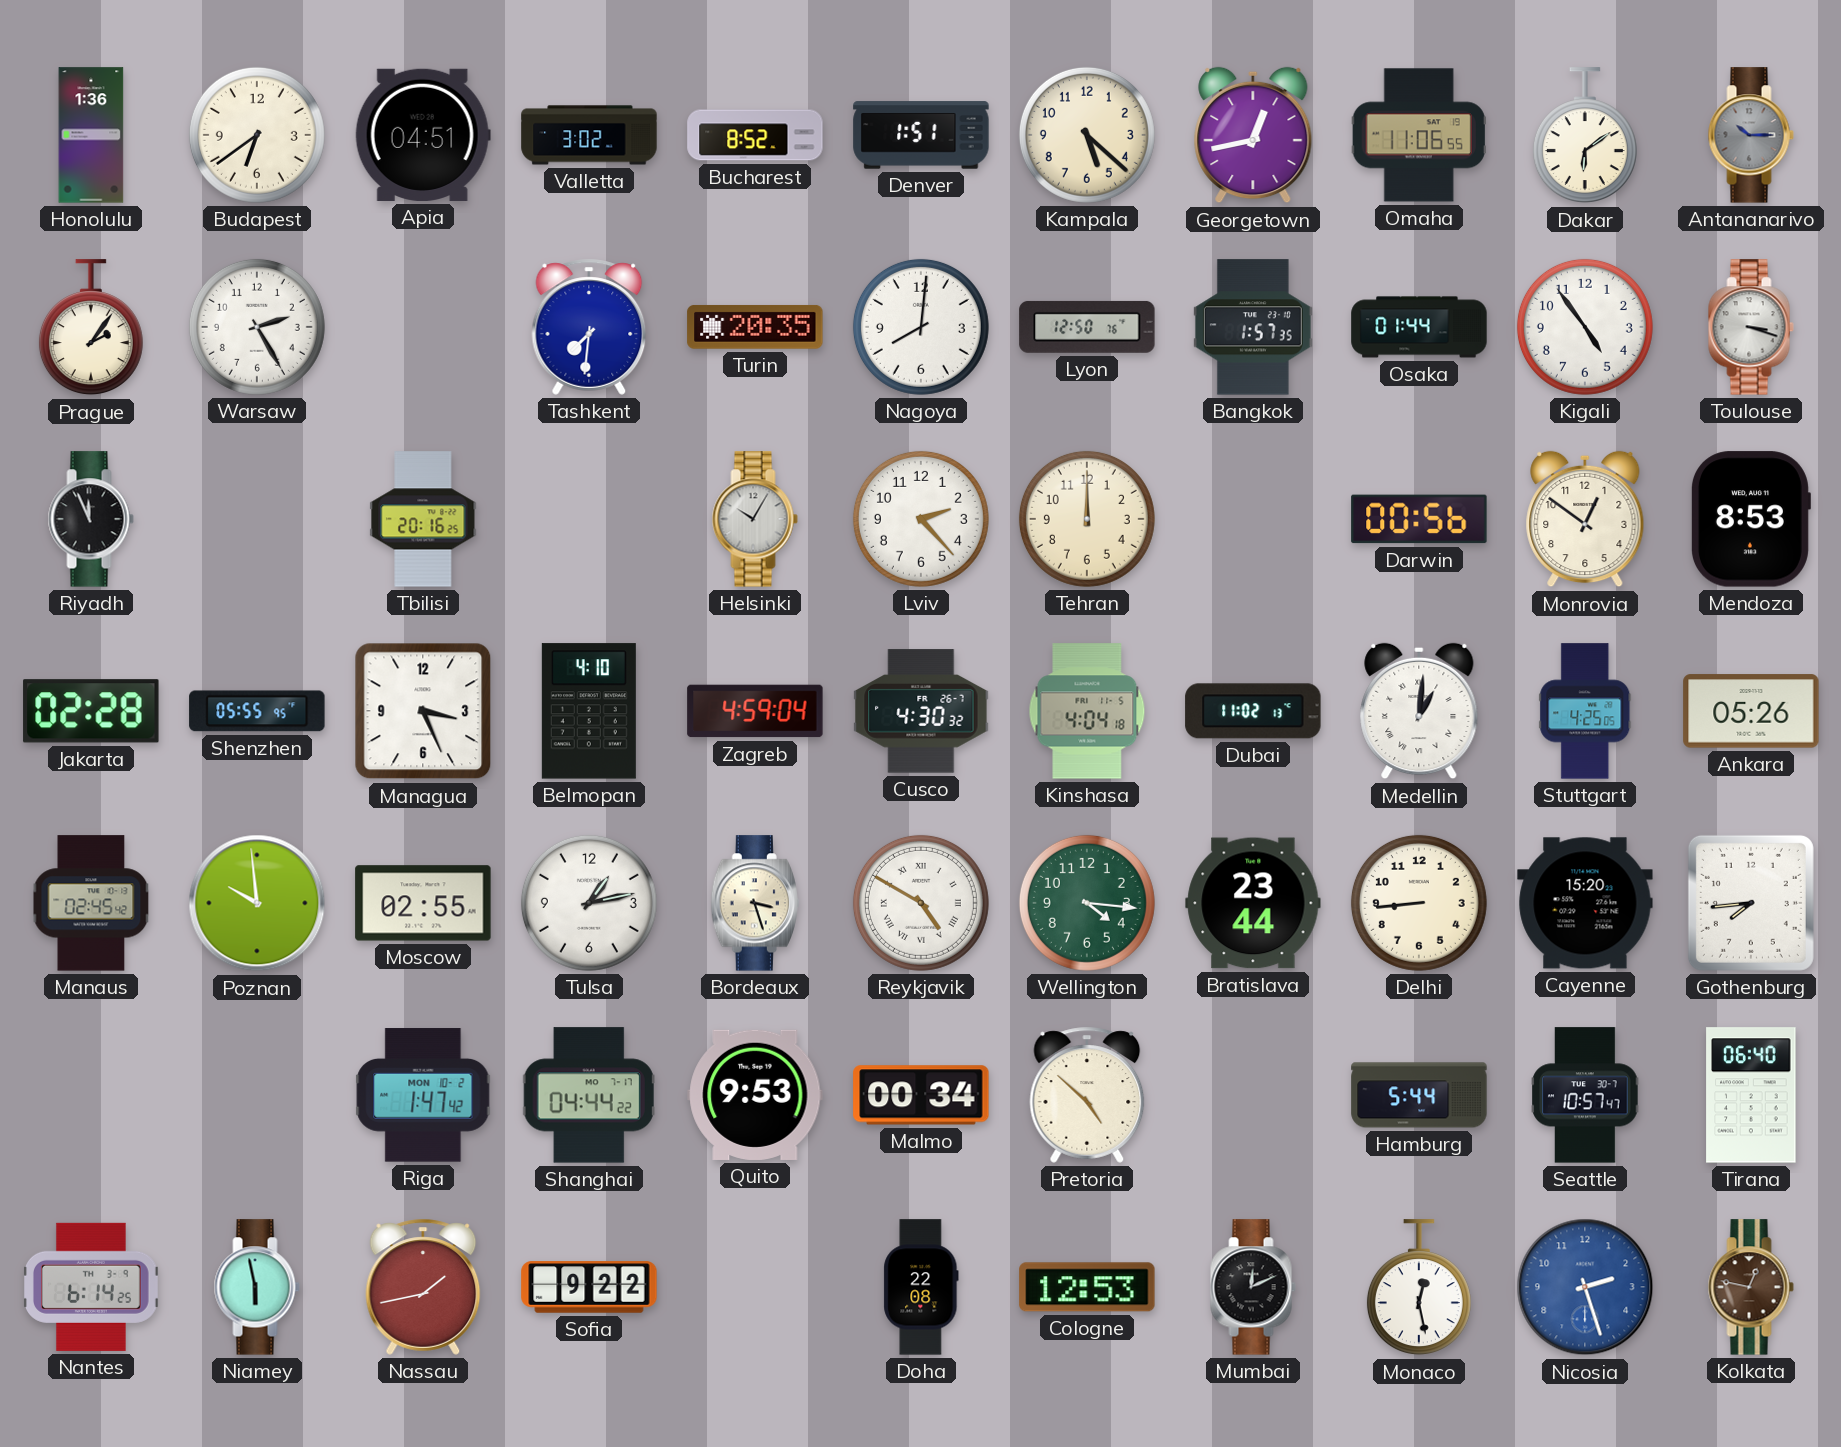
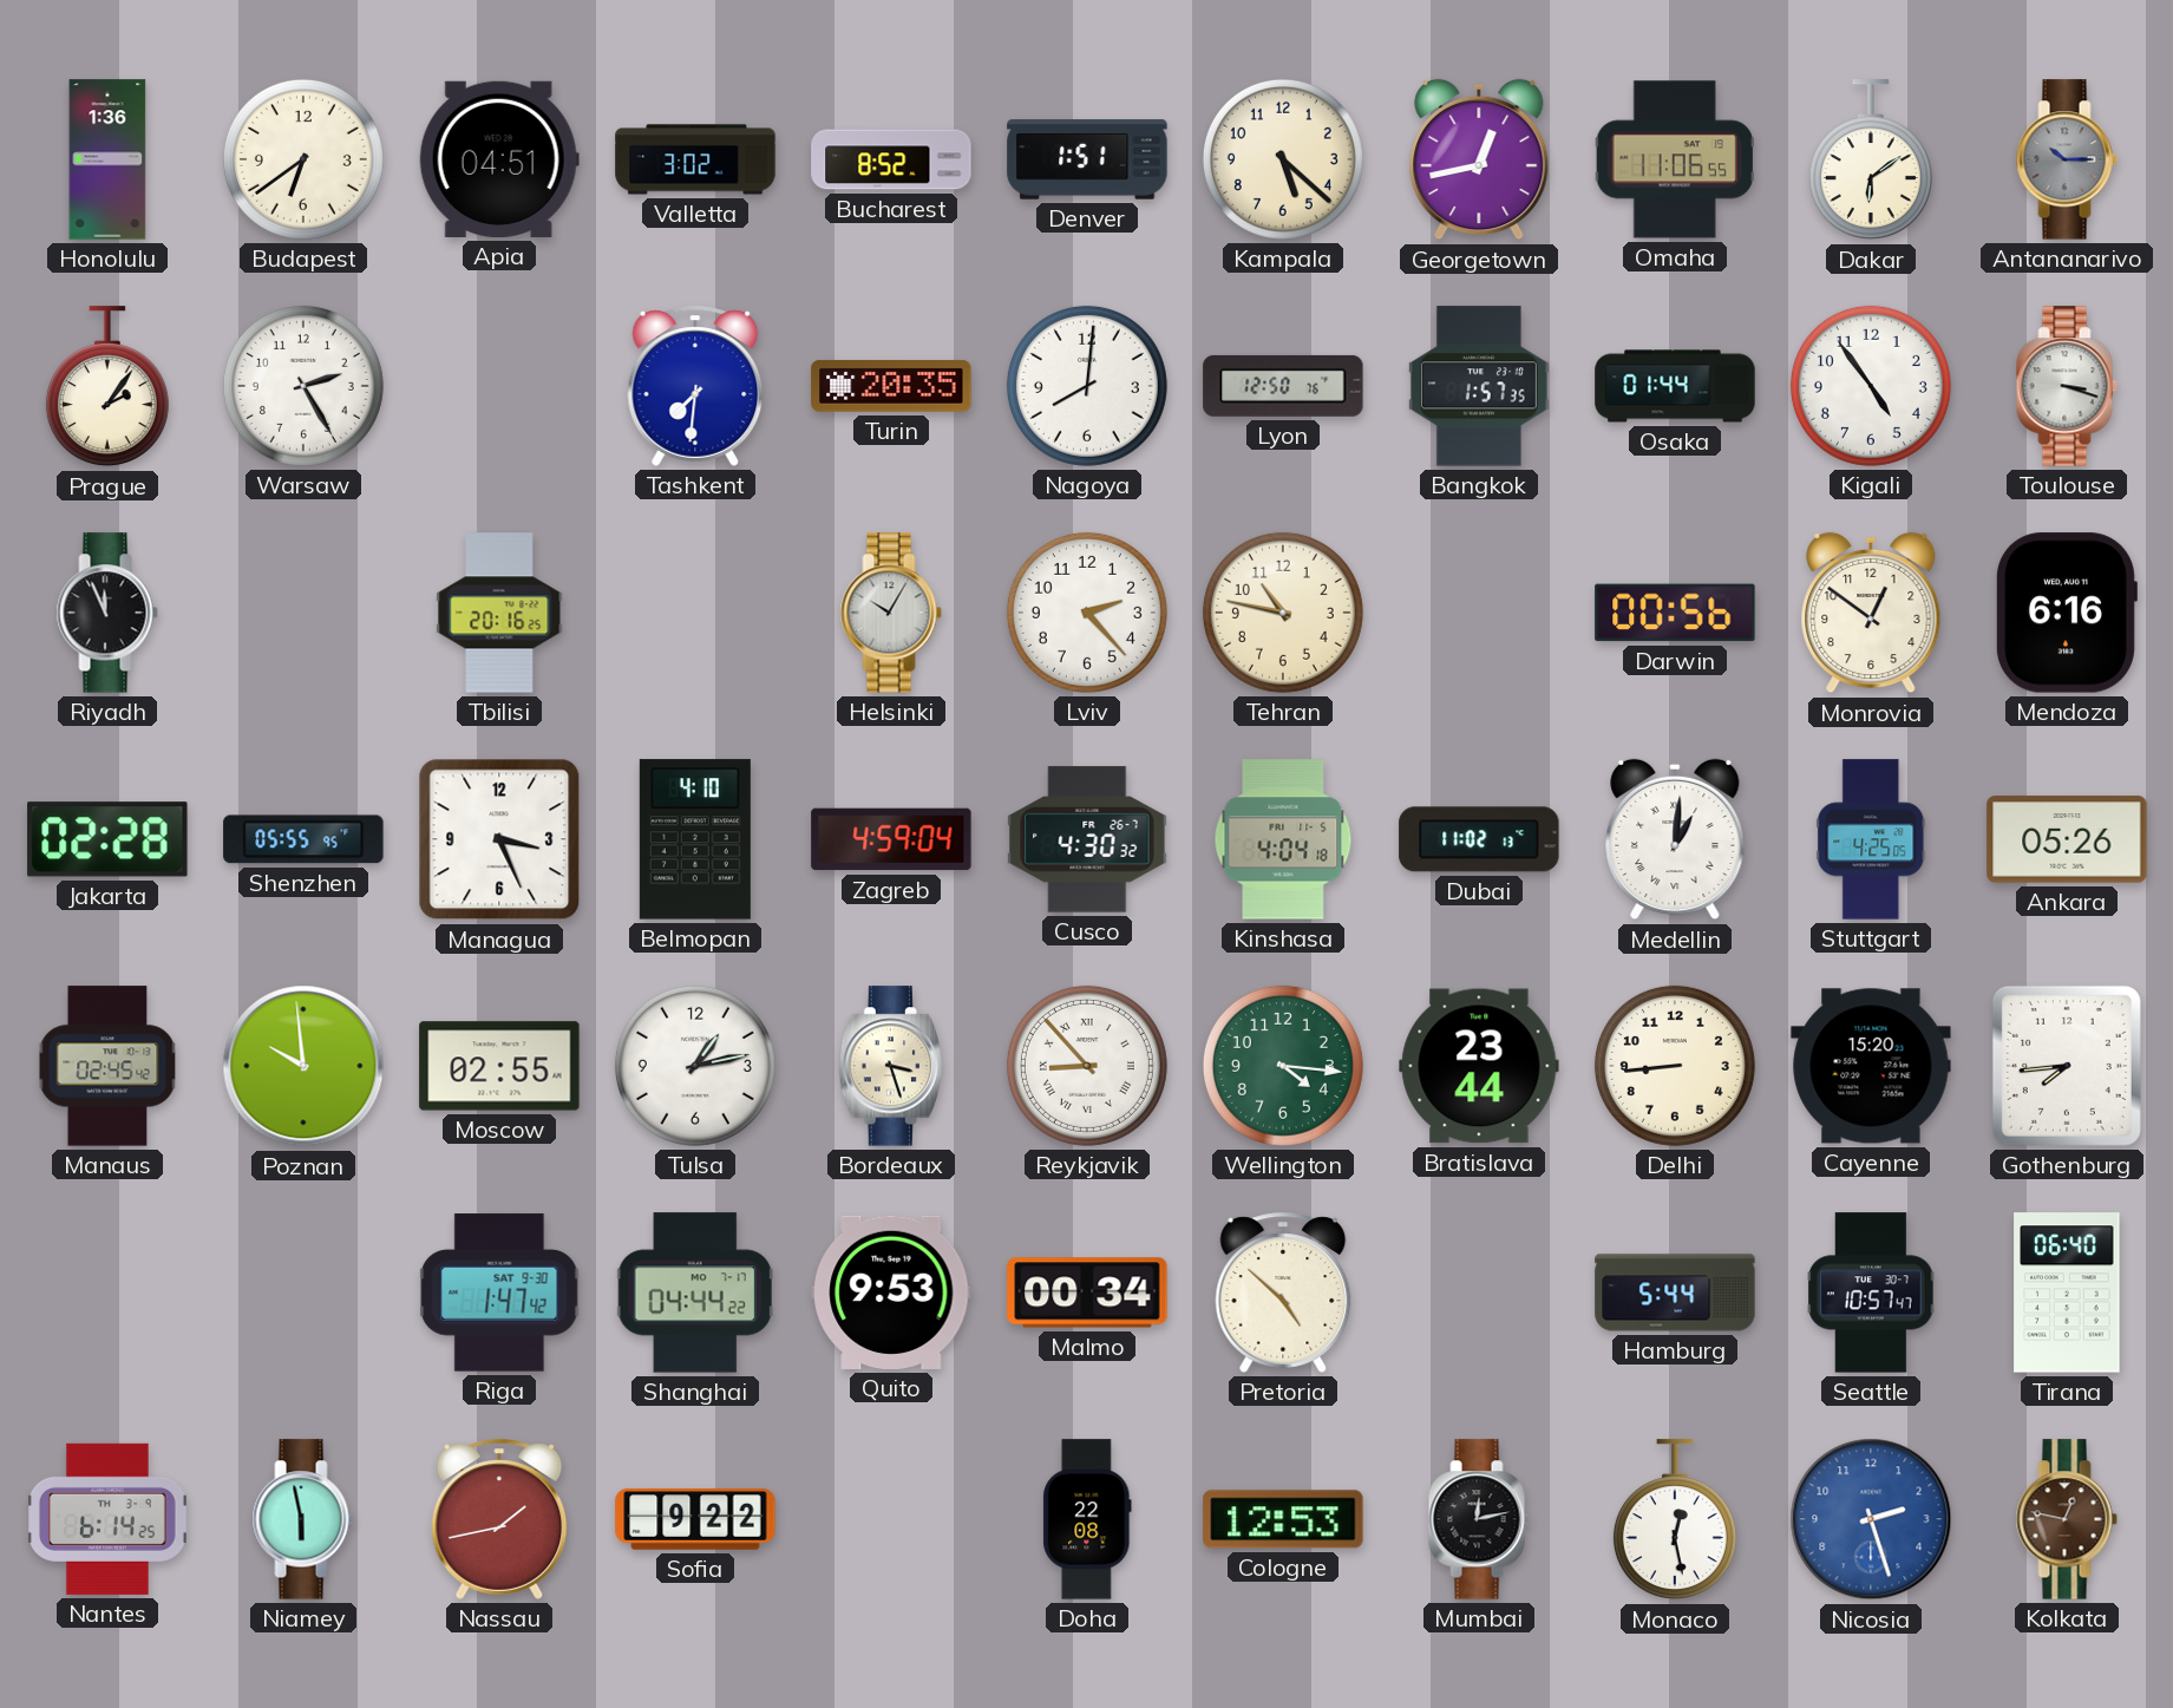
Tehran: 12:00 -> 10:47
Mendoza: 8:53 -> 6:16
Reykjavik: 4:50 -> 8:53
Riga date: MON 10-2 -> SAT 9-30
Mumbai: 12:11 -> 12:13
